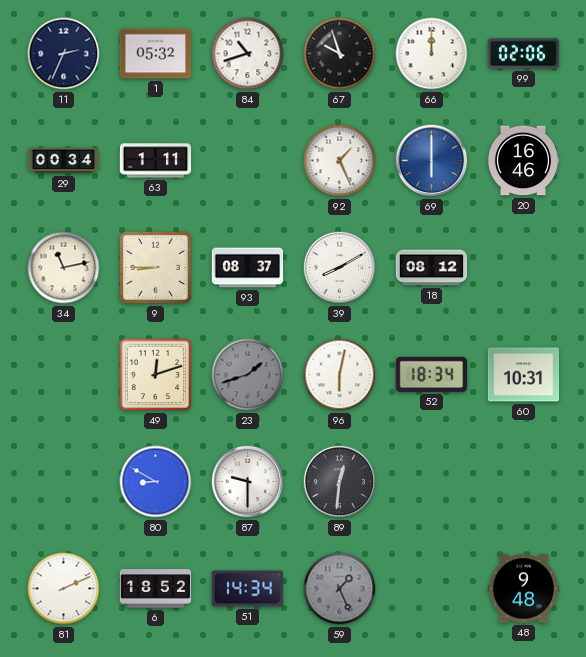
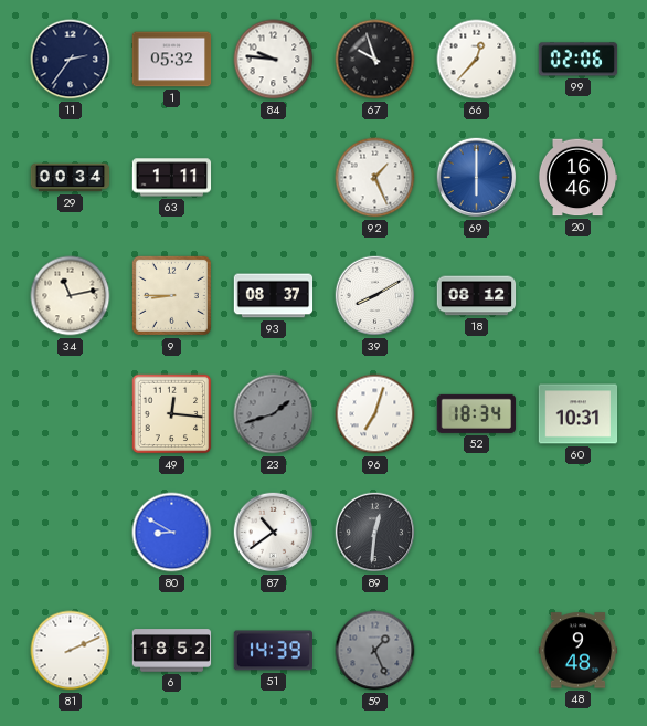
11: 2:34 -> 2:36
84: 10:42 -> 9:46
66: 12:00 -> 12:37
49: 12:12 -> 12:16
96: 6:02 -> 7:03
87: 9:30 -> 10:39
51: 14:34 -> 14:39
